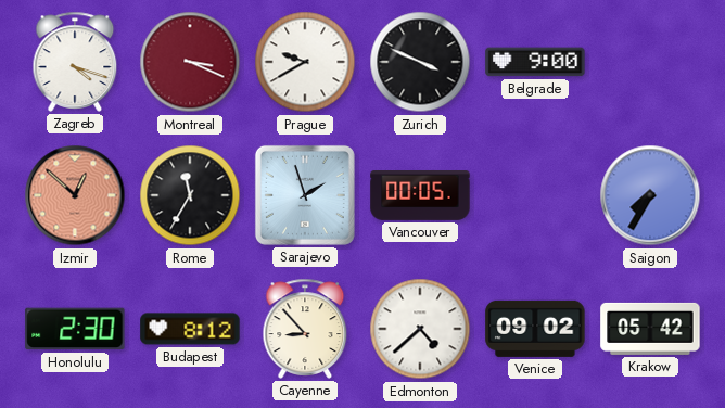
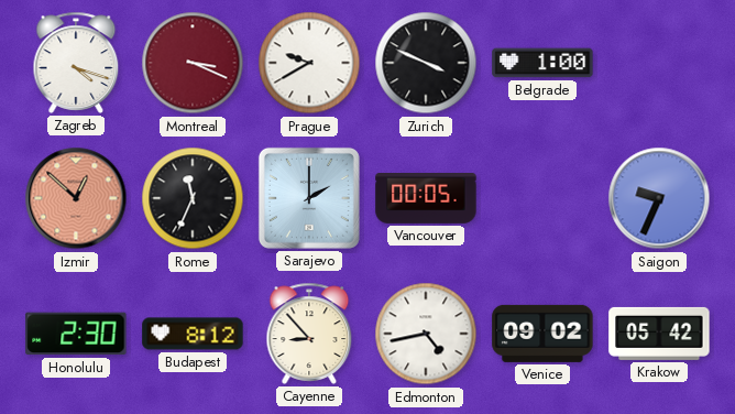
Belgrade: 9:00 -> 1:00
Rome: 11:35 -> 11:34
Sarajevo: 1:57 -> 2:00
Saigon: 7:35 -> 9:34
Edmonton: 4:38 -> 4:43
